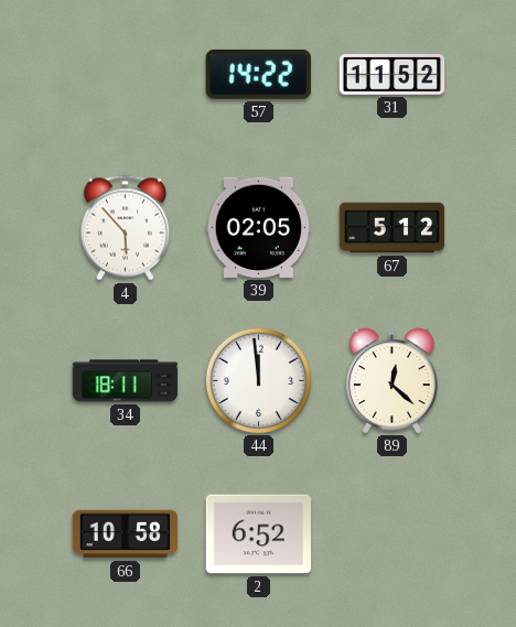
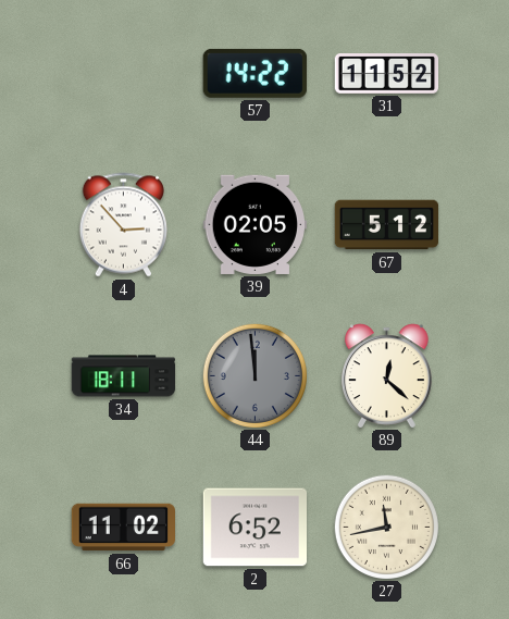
4: 5:53 -> 2:53
44 dial: white -> grey
66: 10:58 -> 11:02
27: none -> 11:43
